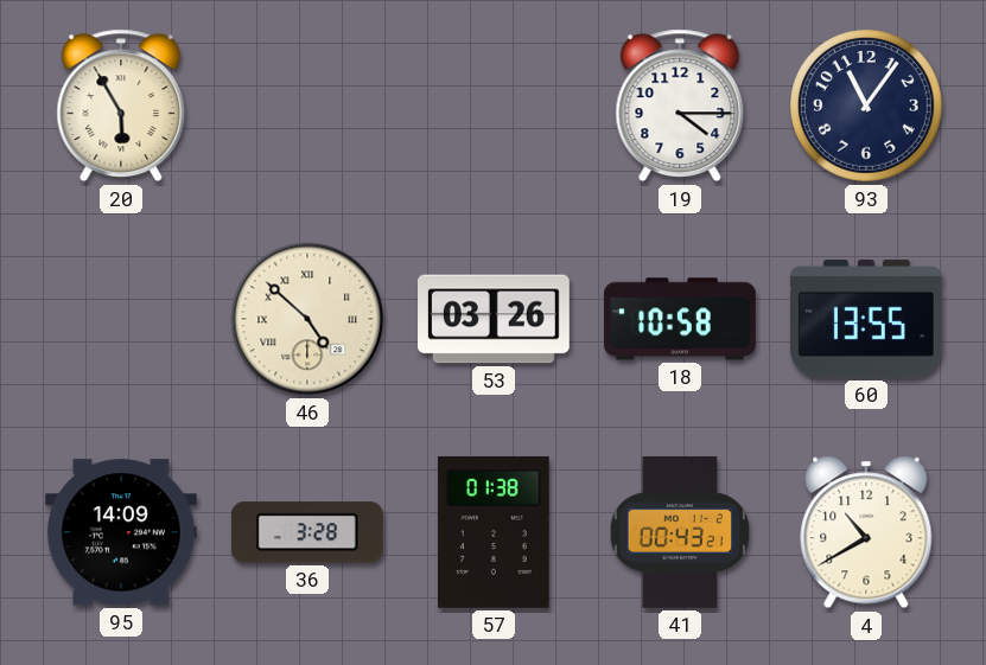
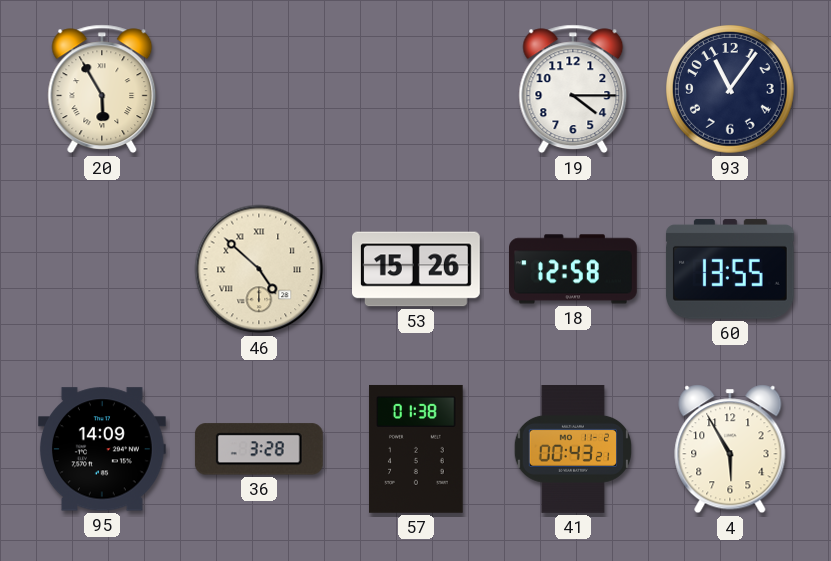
53: 03:26 -> 15:26
18: 10:58 -> 12:58
4: 10:40 -> 5:55
